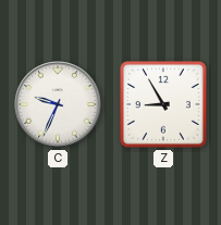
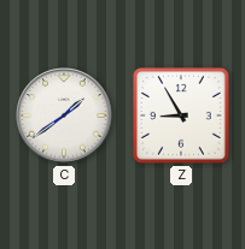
C: 9:34 -> 1:39
